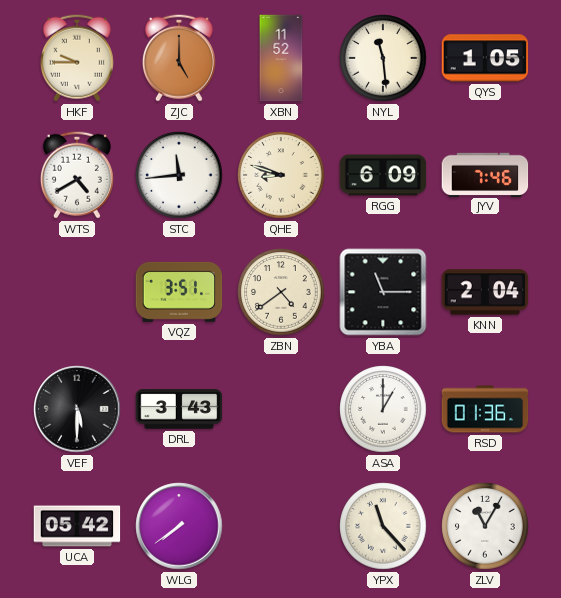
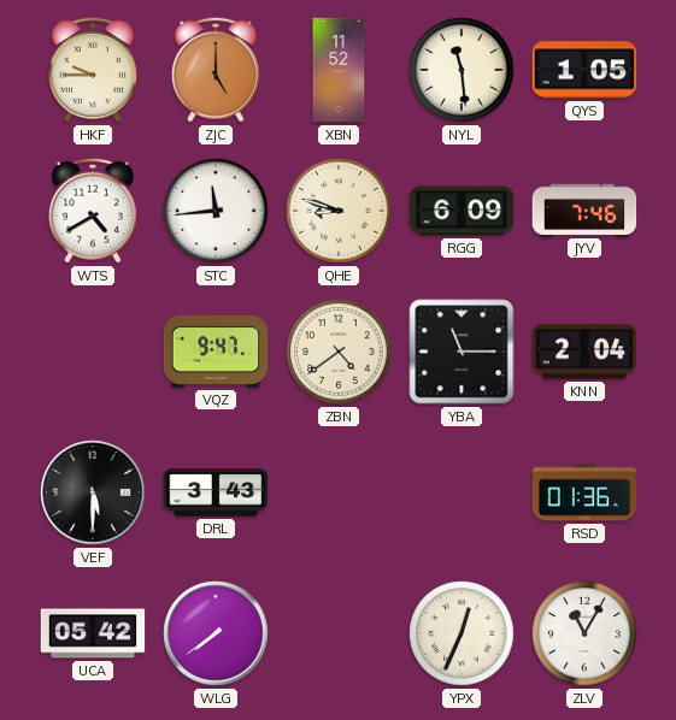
VQZ: 3:51 -> 9:47
ASA: 1:00 -> none
YPX: 11:23 -> 12:34
